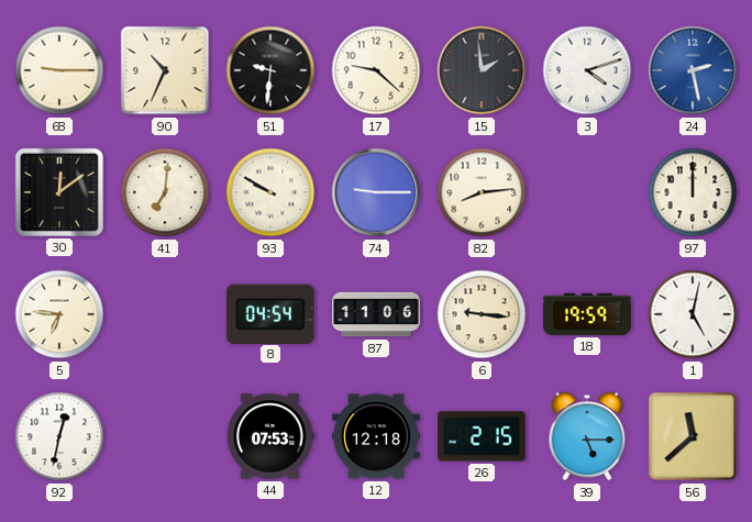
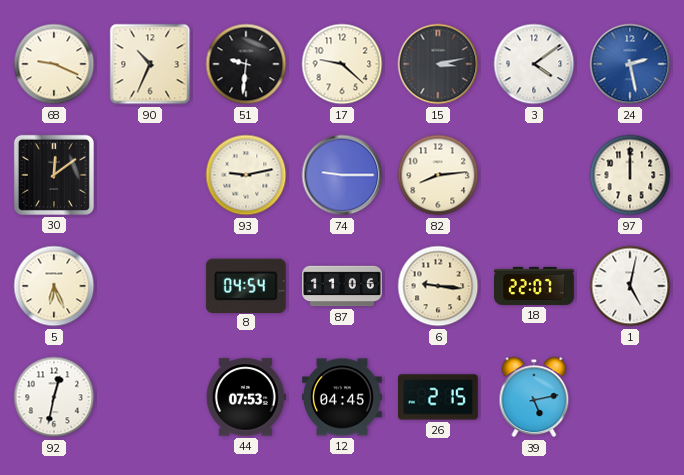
68: 9:15 -> 9:19
15: 1:59 -> 3:13
3: 4:12 -> 4:09
41: 7:01 -> none
93: 9:50 -> 9:13
5: 6:46 -> 6:26
18: 19:59 -> 22:07
12: 12:18 -> 04:45
39: 5:15 -> 5:13
56: 11:38 -> none
